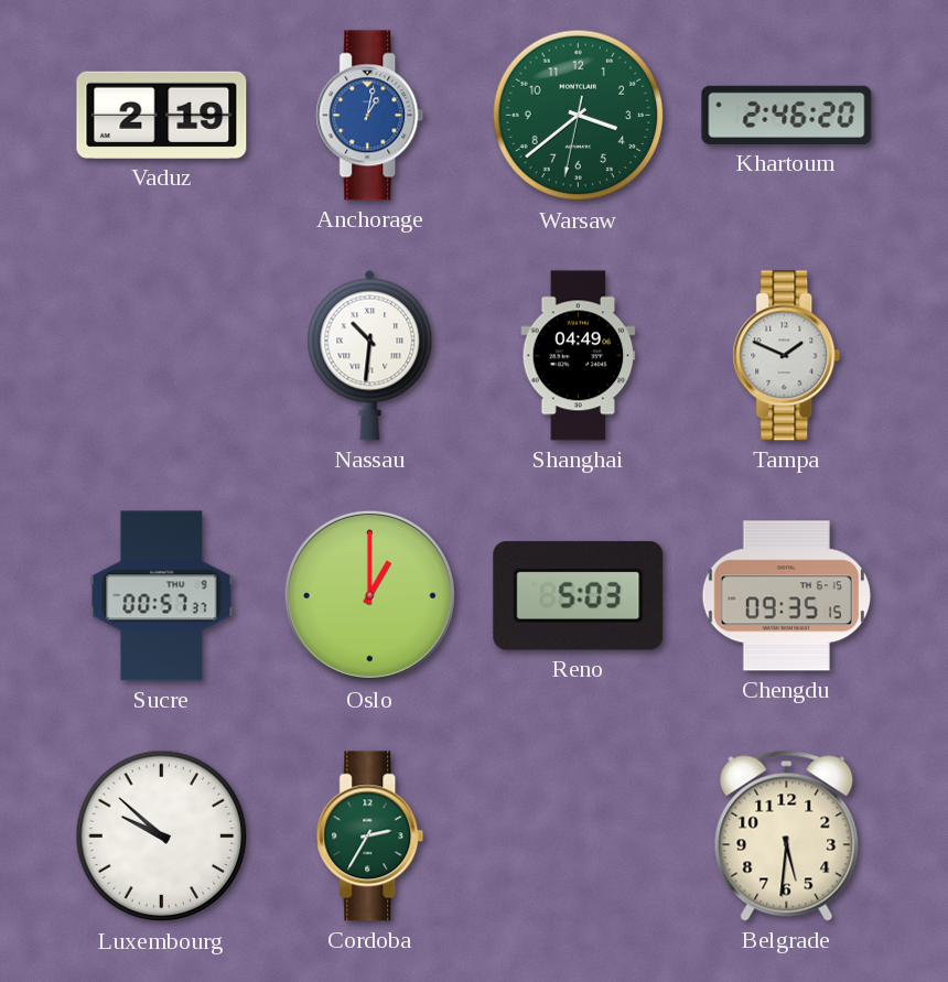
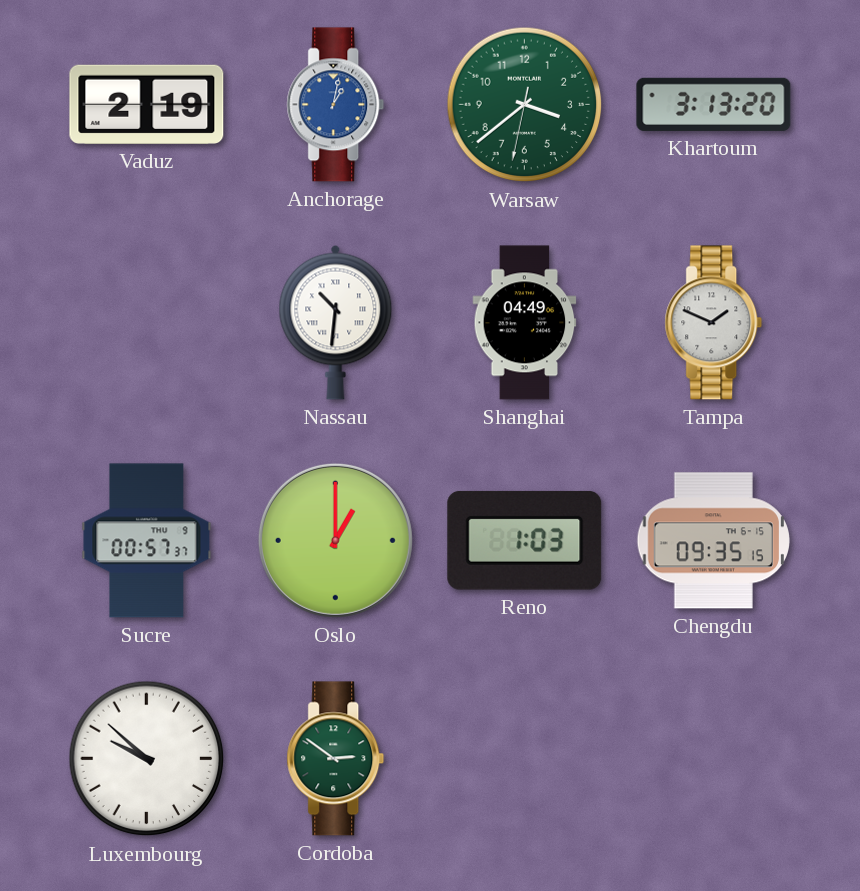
Khartoum: 2:46 -> 3:13
Reno: 5:03 -> 1:03
Cordoba: 2:35 -> 2:51
Belgrade: 5:31 -> none
